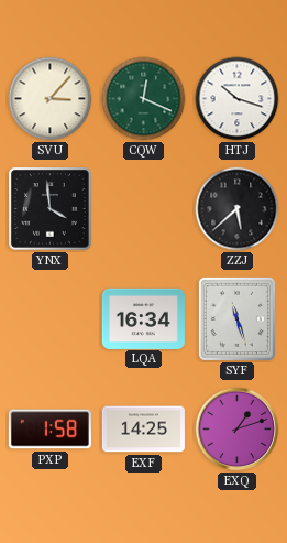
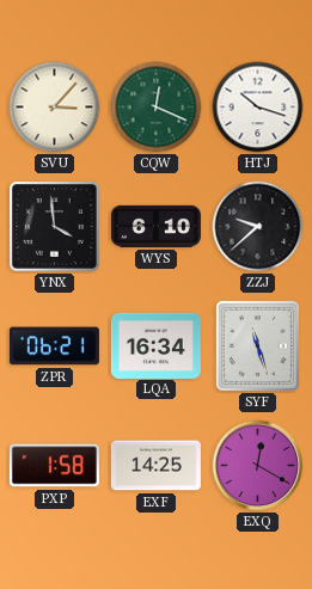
WYS: none -> 6:10
ZZJ: 5:38 -> 9:38
ZPR: none -> 06:21
EXQ: 1:12 -> 12:20
